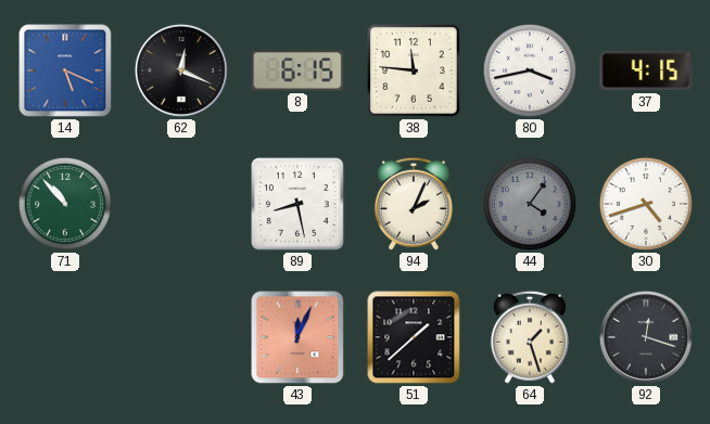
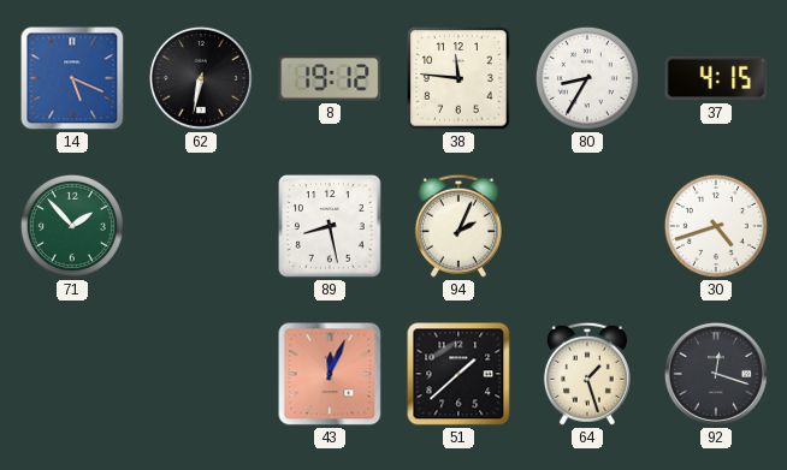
62: 12:19 -> 6:32
8: 6:15 -> 19:12
80: 3:43 -> 8:35
71: 10:53 -> 1:53
44: 4:06 -> none
